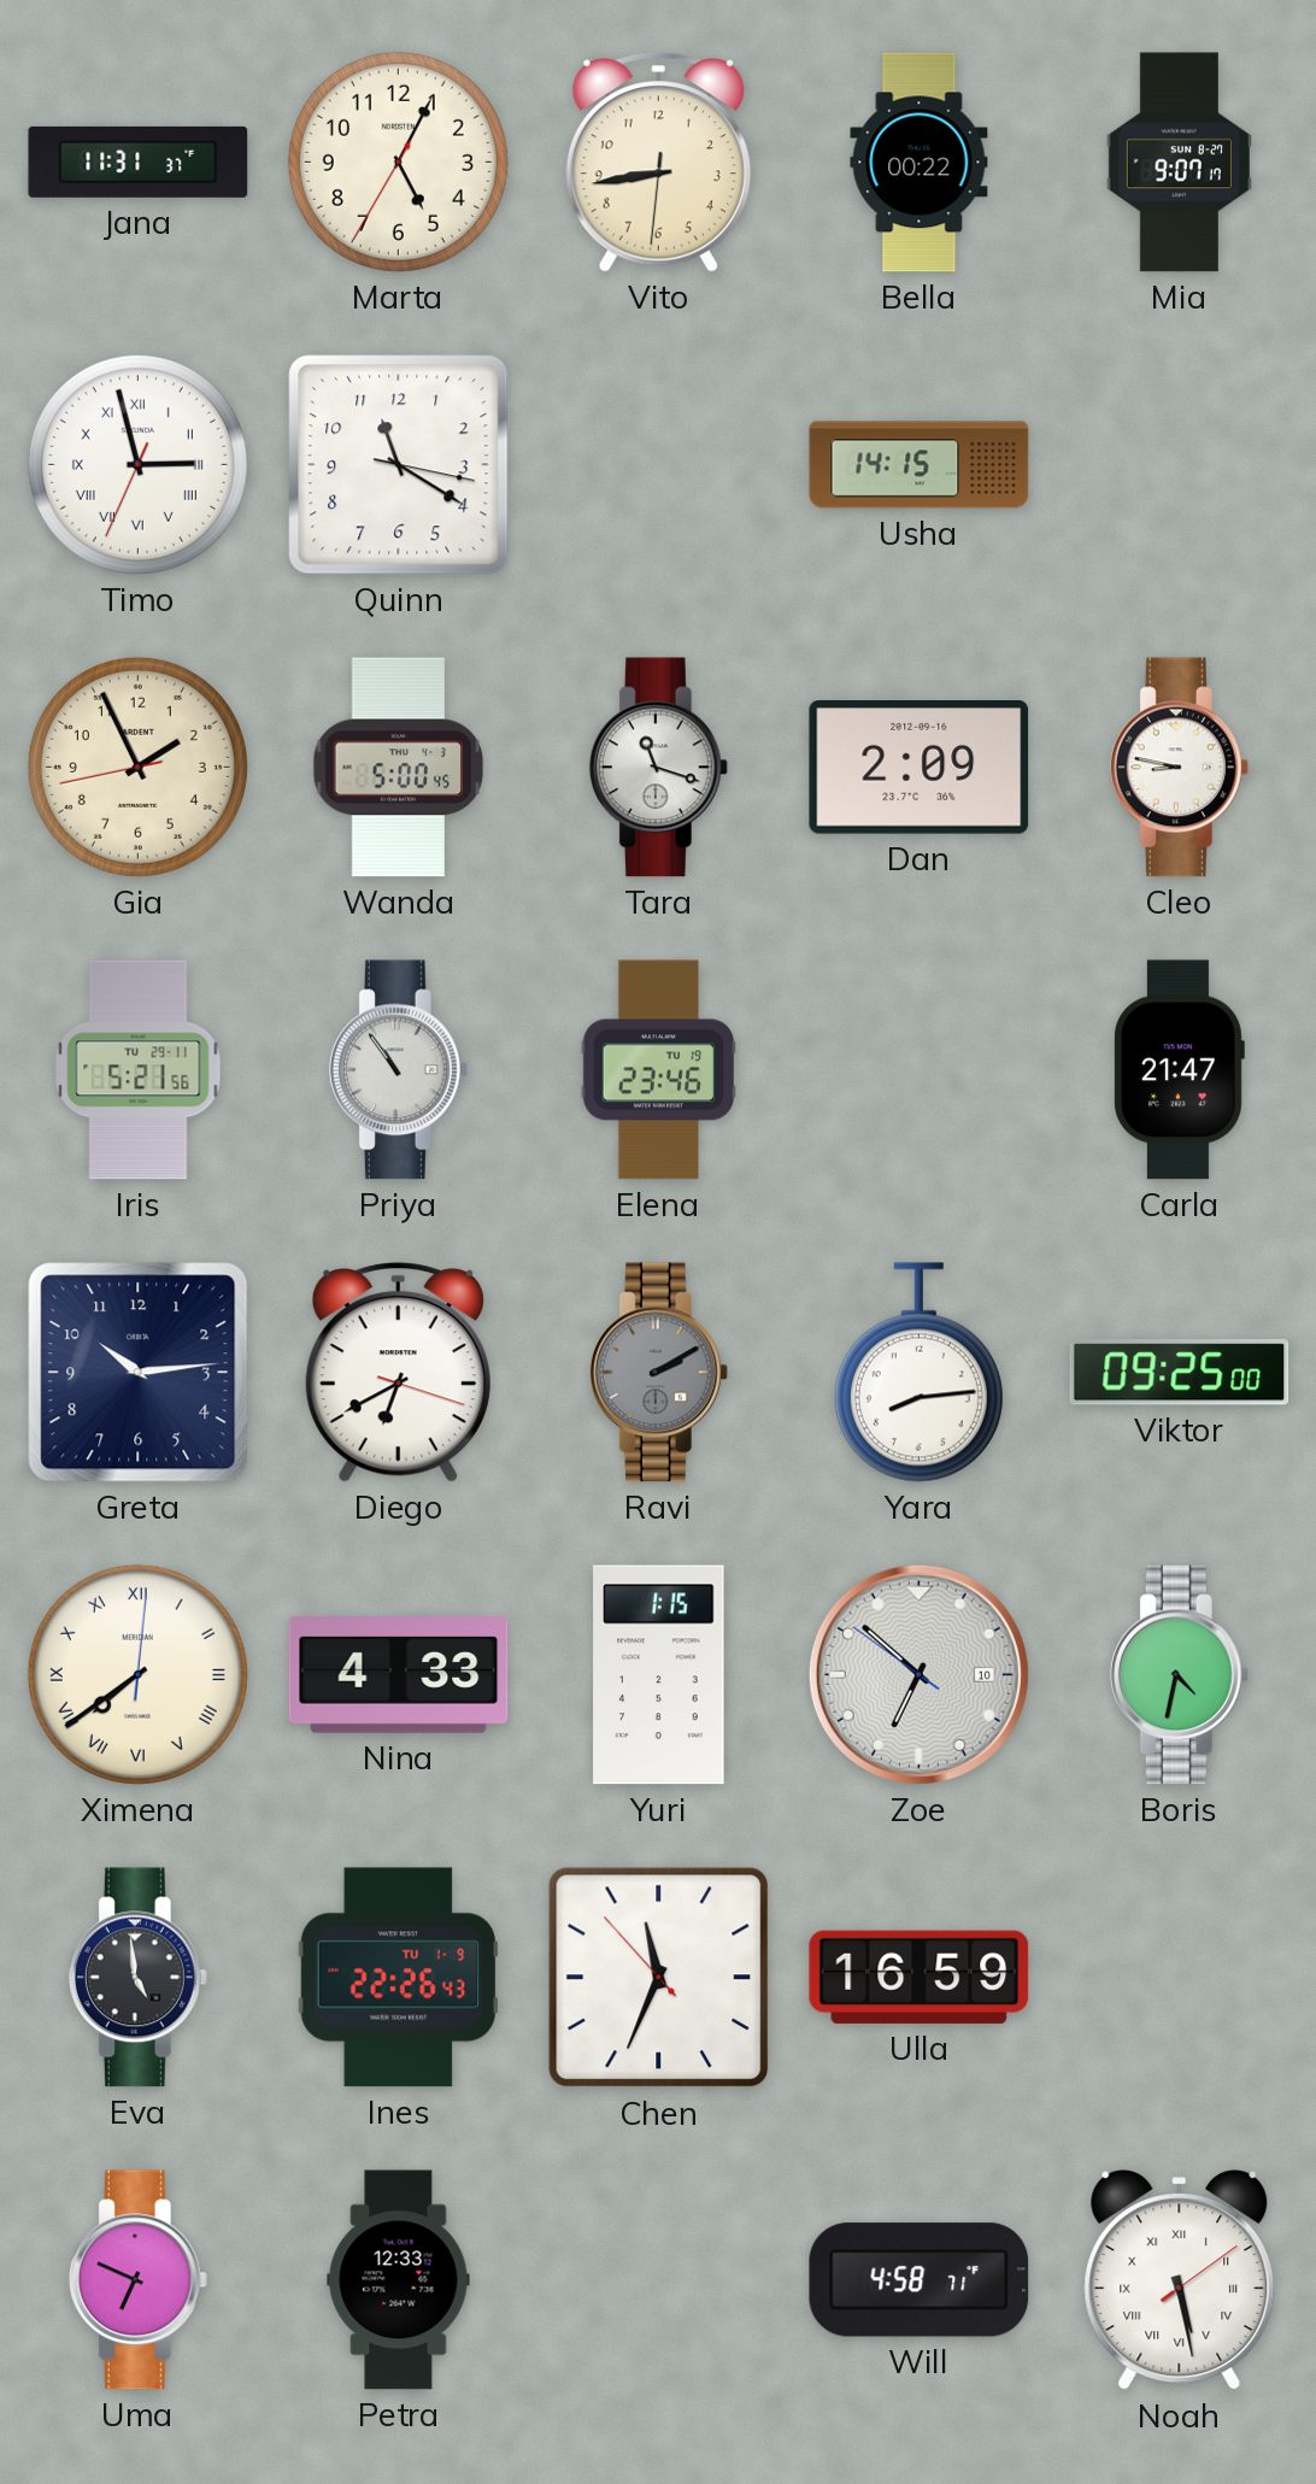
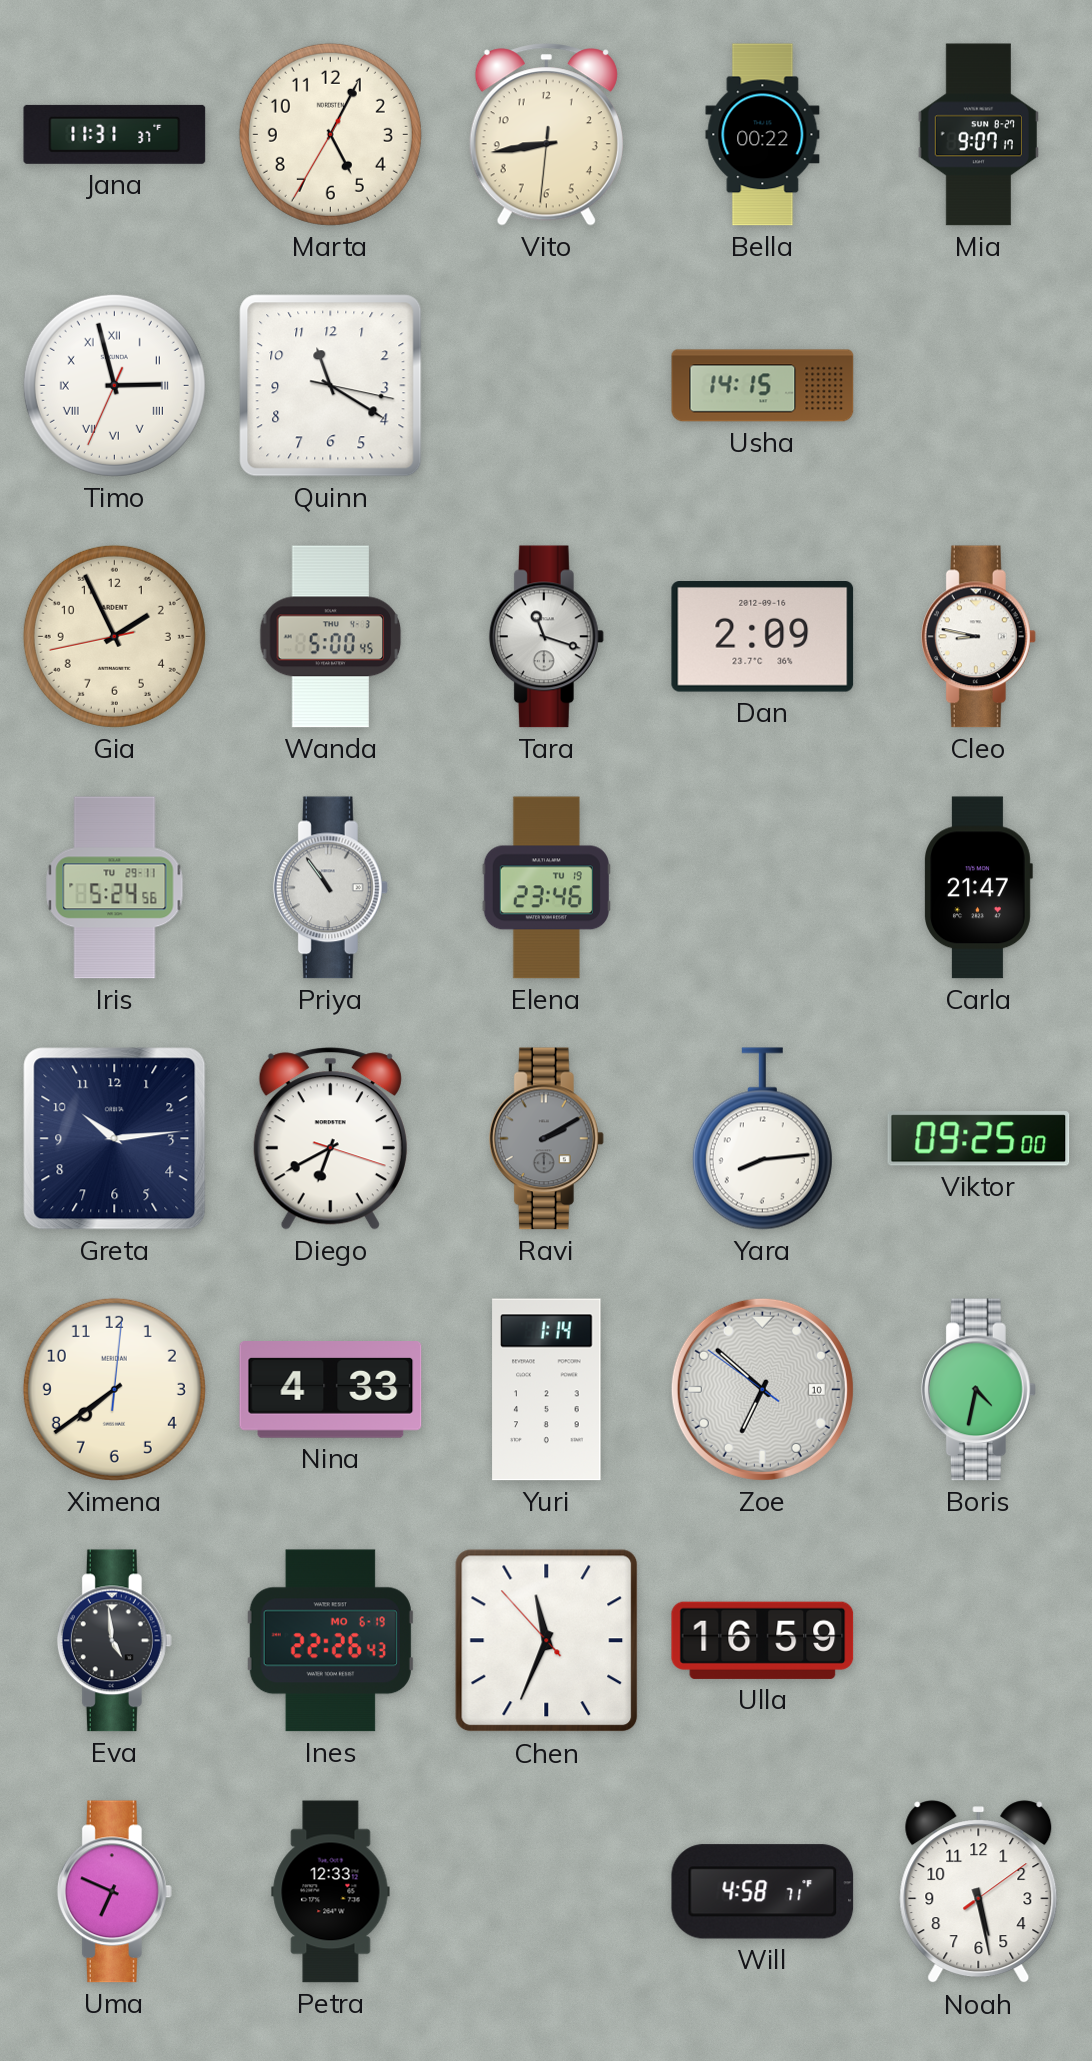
Iris: 5:21 -> 5:24
Ximena numerals: Roman -> Arabic
Yuri: 1:15 -> 1:14
Ines date: TU 1-9 -> MO 6-19
Noah numerals: Roman -> Arabic
